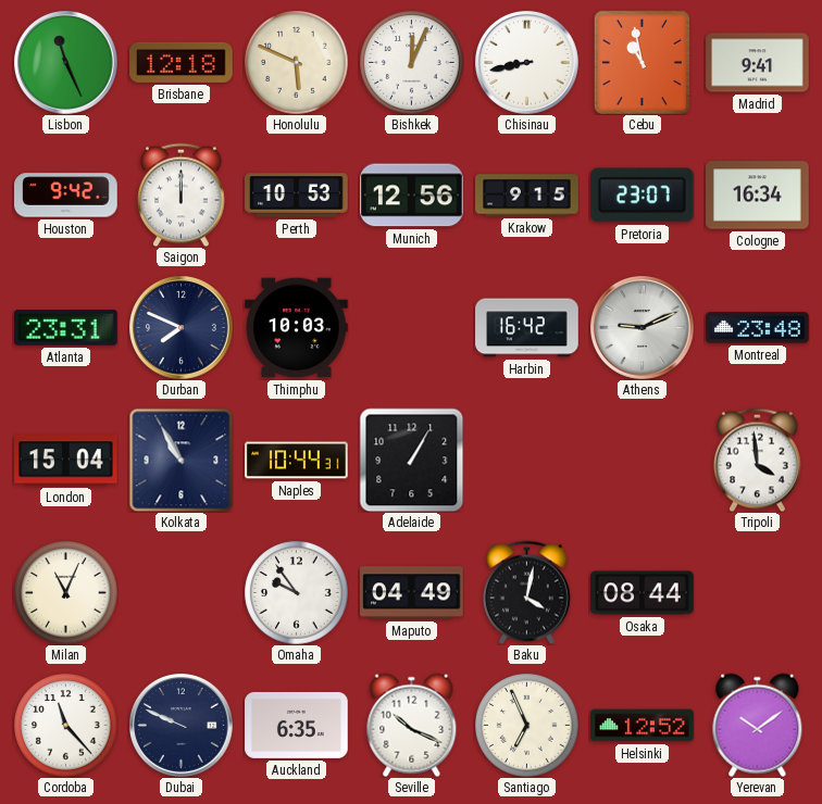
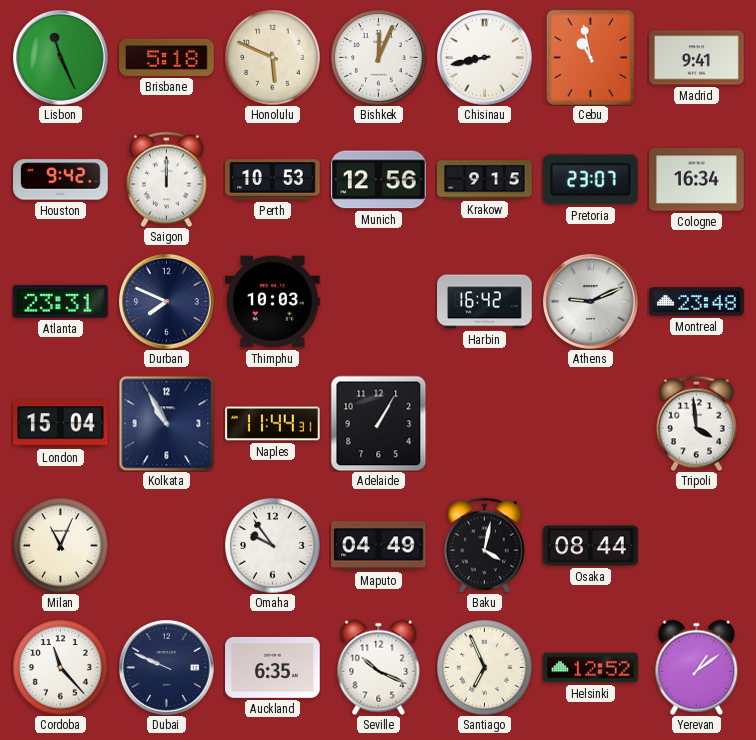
Brisbane: 12:18 -> 5:18
Naples: 10:44 -> 11:44
Yerevan: 10:09 -> 1:09
